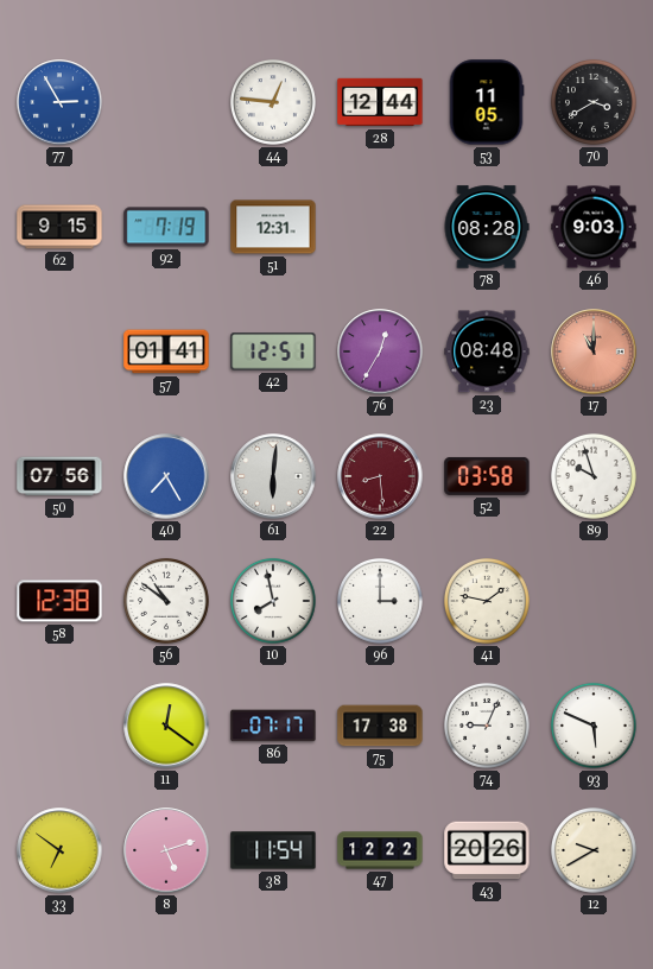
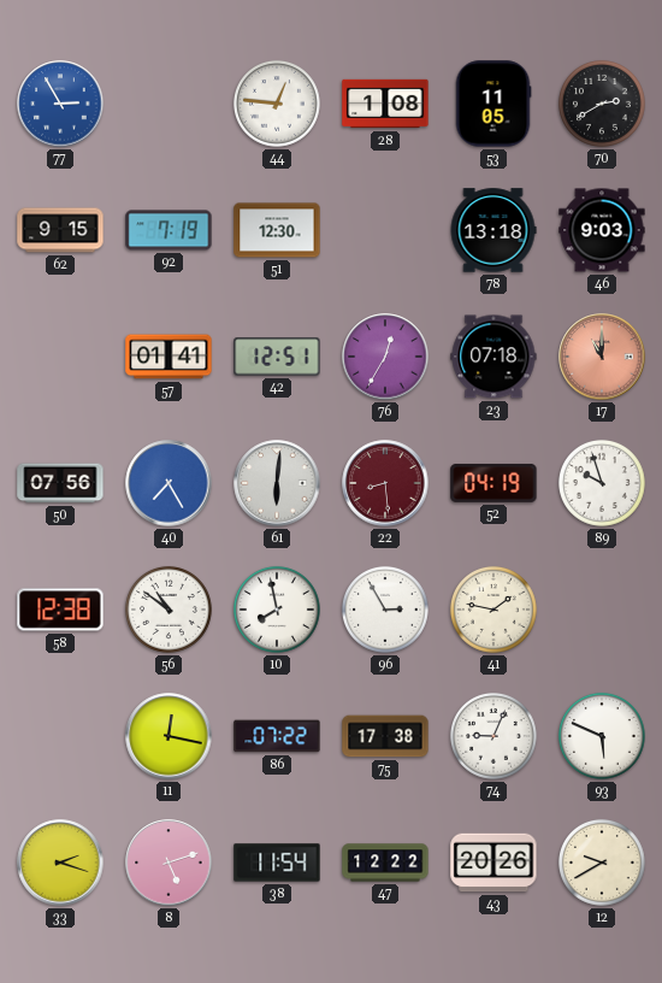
28: 12:44 -> 1:08
70: 3:40 -> 2:40
51: 12:31 -> 12:30
78: 08:28 -> 13:18
23: 08:48 -> 07:18
52: 03:58 -> 04:19
96: 3:00 -> 2:55
11: 12:21 -> 12:17
86: 07:17 -> 07:22
33: 6:51 -> 2:18
